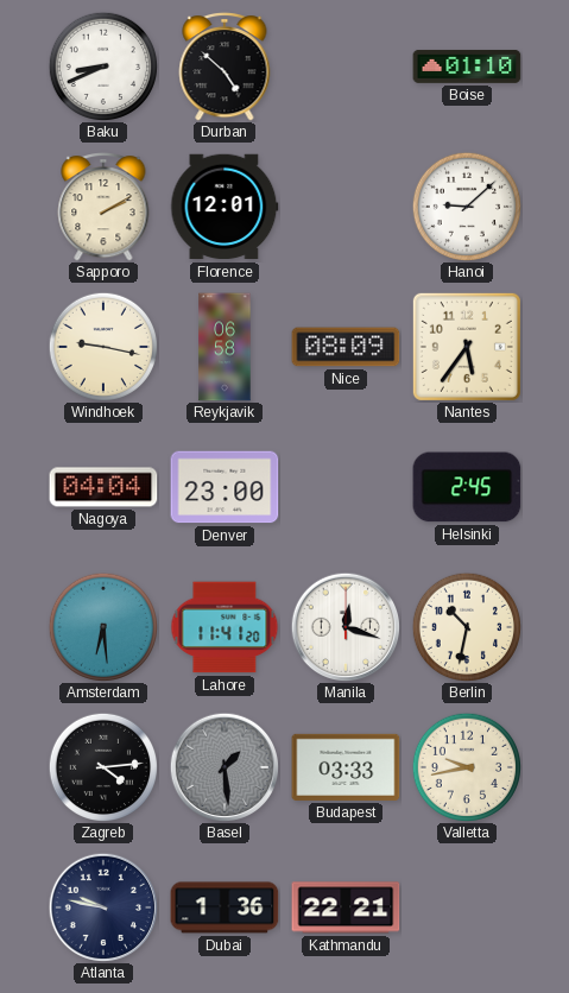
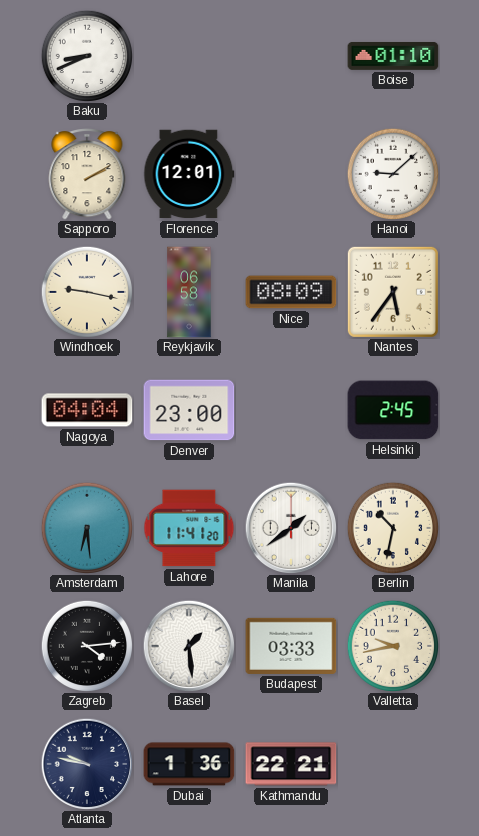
Durban: 4:52 -> none
Manila: 12:18 -> 1:39
Basel dial: grey -> white
